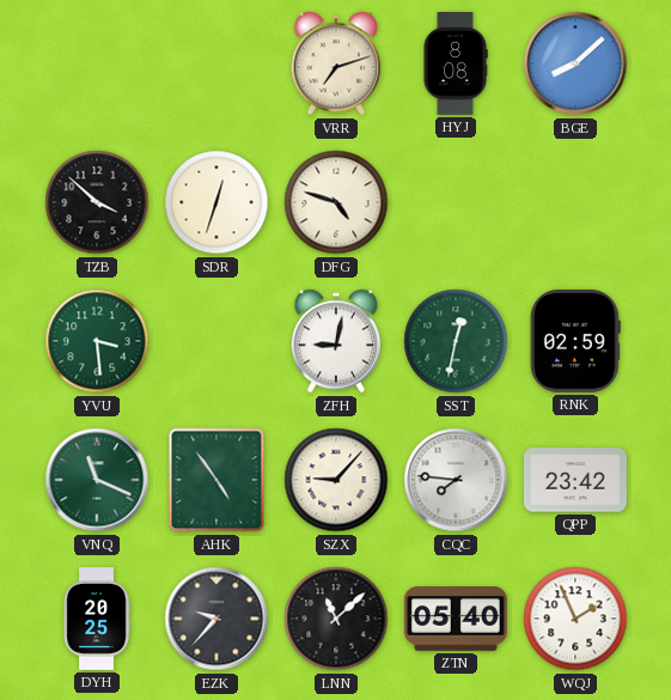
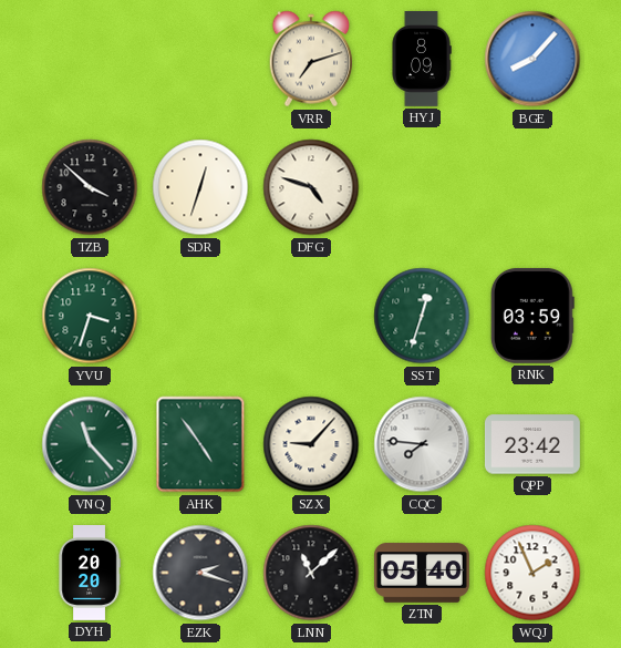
HYJ: 8:08 -> 8:09
BGE: 8:08 -> 8:07
YVU: 3:29 -> 3:33
ZFH: 9:02 -> none
SST: 12:32 -> 12:33
RNK: 02:59 -> 03:59
VNQ: 11:19 -> 11:23
DYH: 20:25 -> 20:20
EZK: 9:37 -> 2:18
